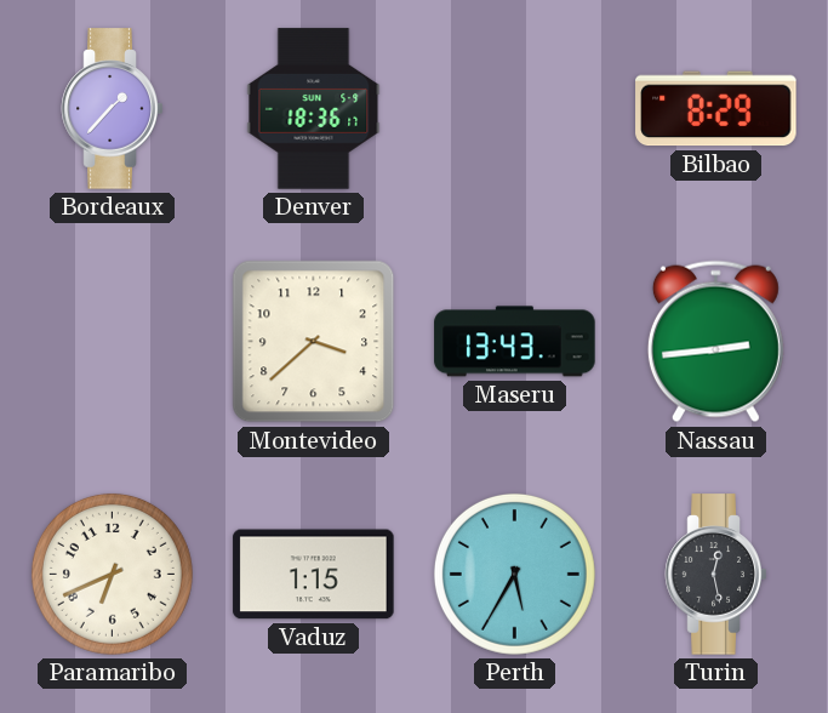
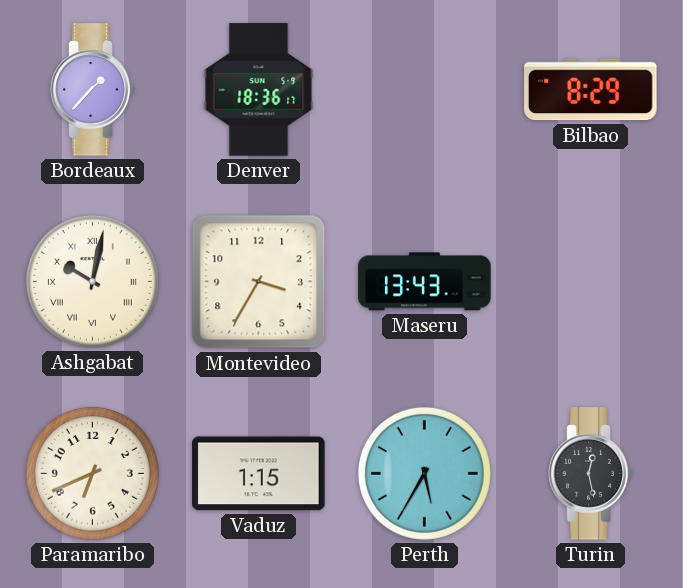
Ashgabat: none -> 10:02
Montevideo: 3:38 -> 3:35
Nassau: 2:44 -> none
